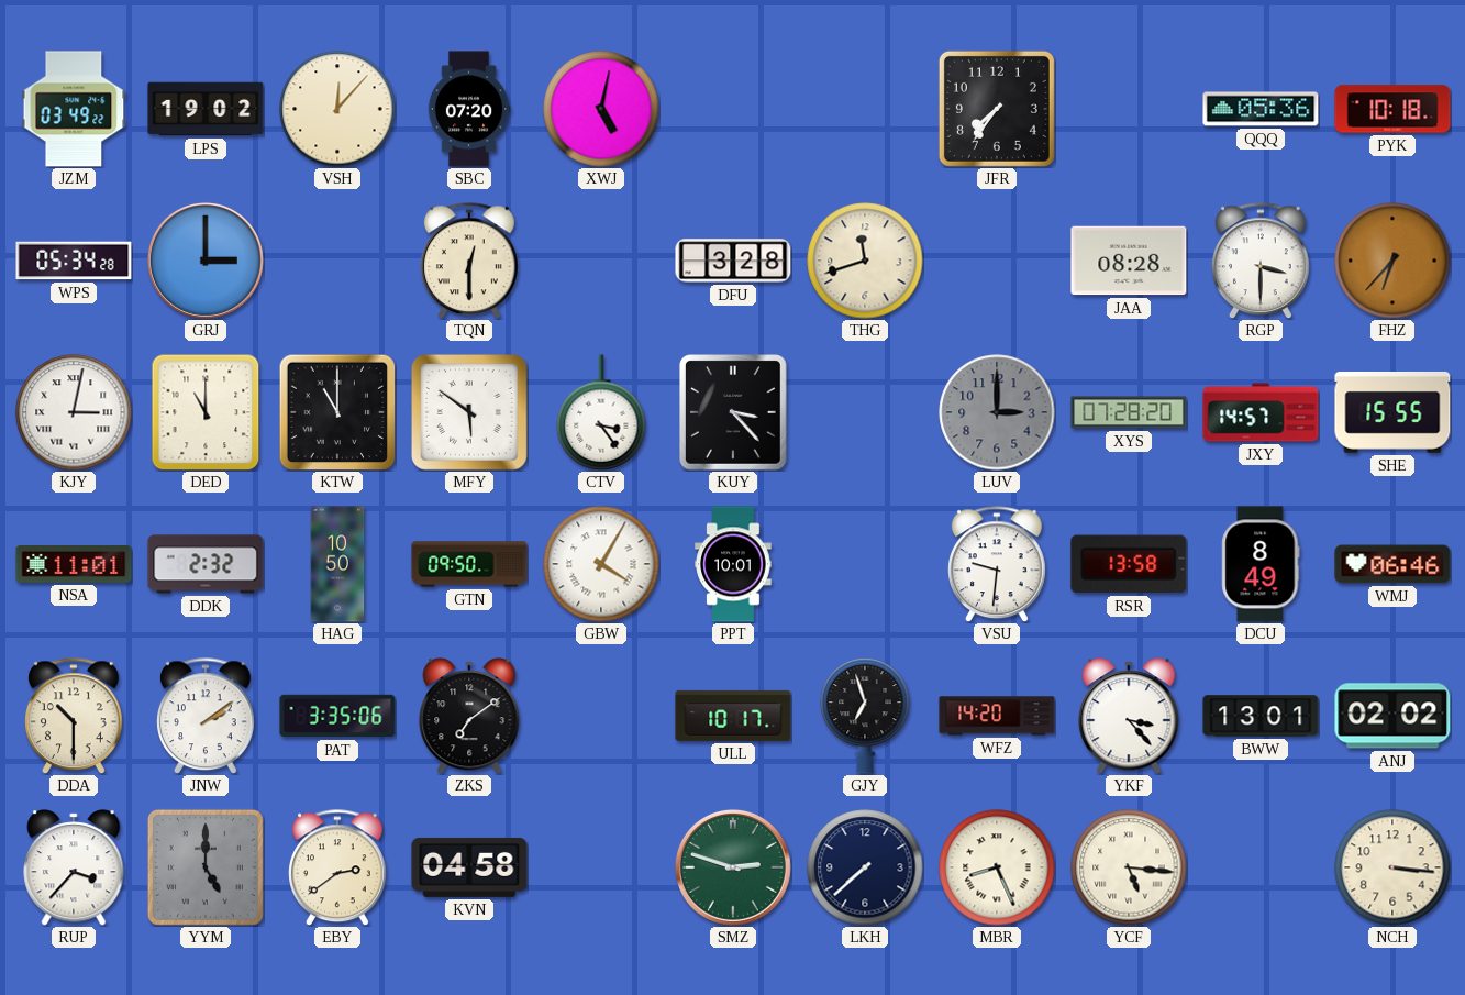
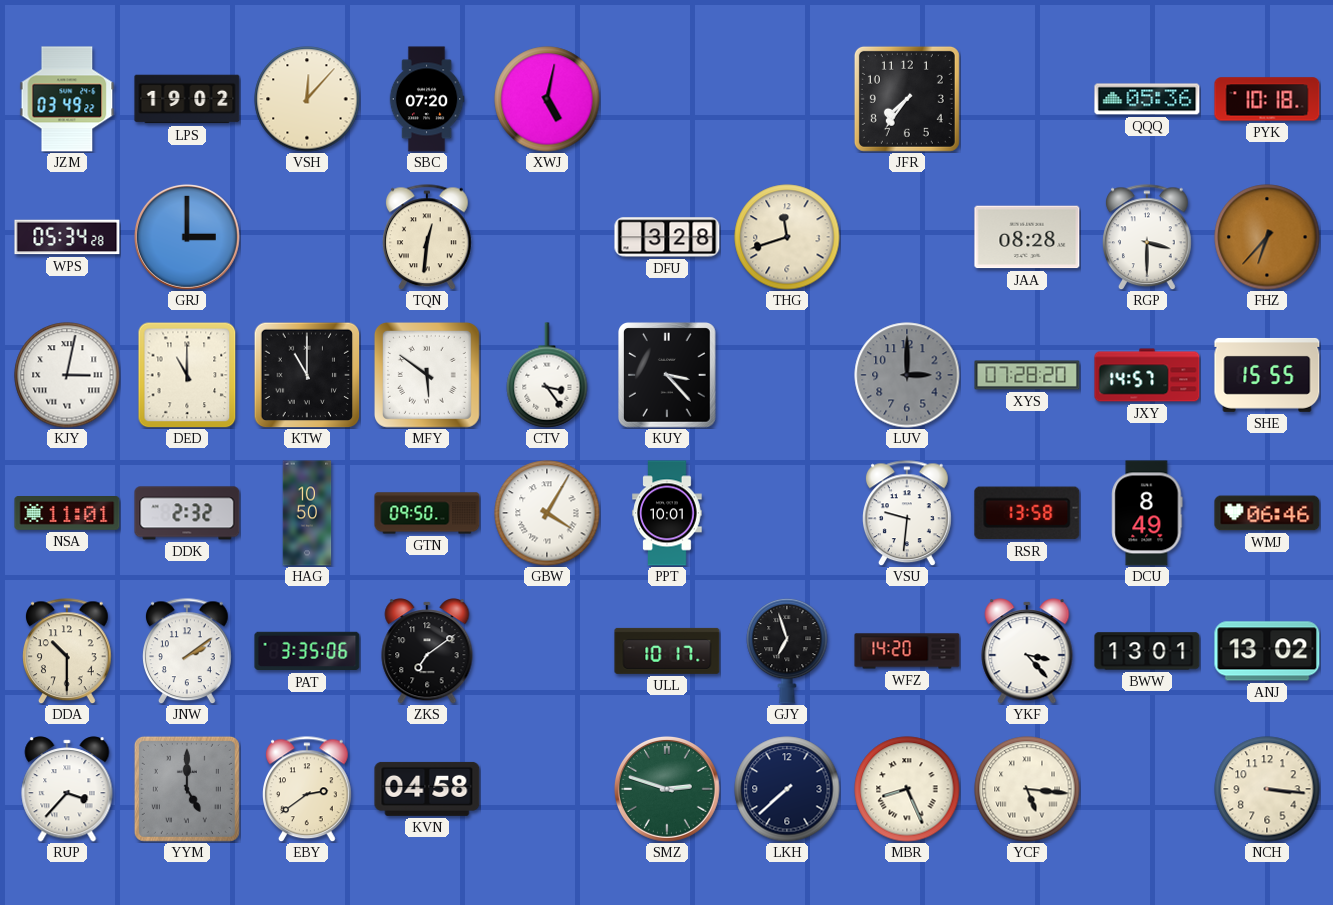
TQN: 12:30 -> 12:31
ANJ: 02:02 -> 13:02
